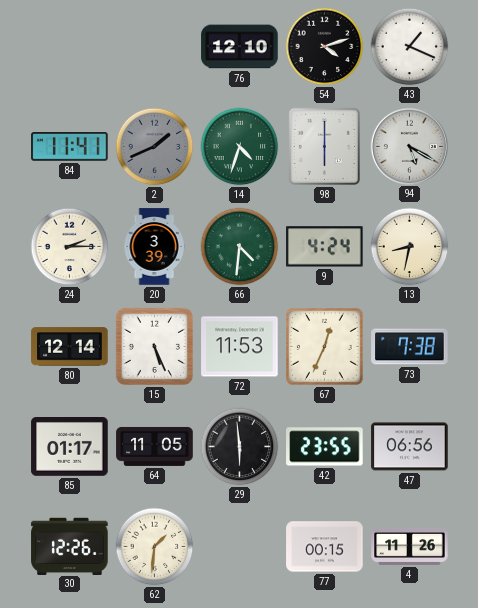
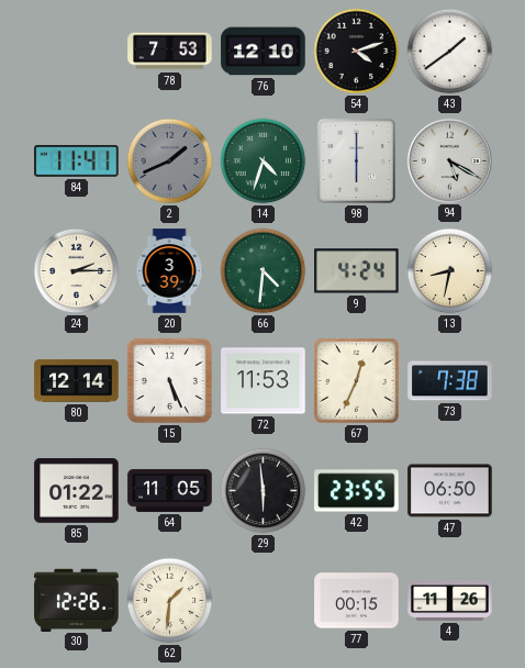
78: none -> 7:53
43: 1:19 -> 1:39
85: 01:17 -> 01:22
47: 06:56 -> 06:50
